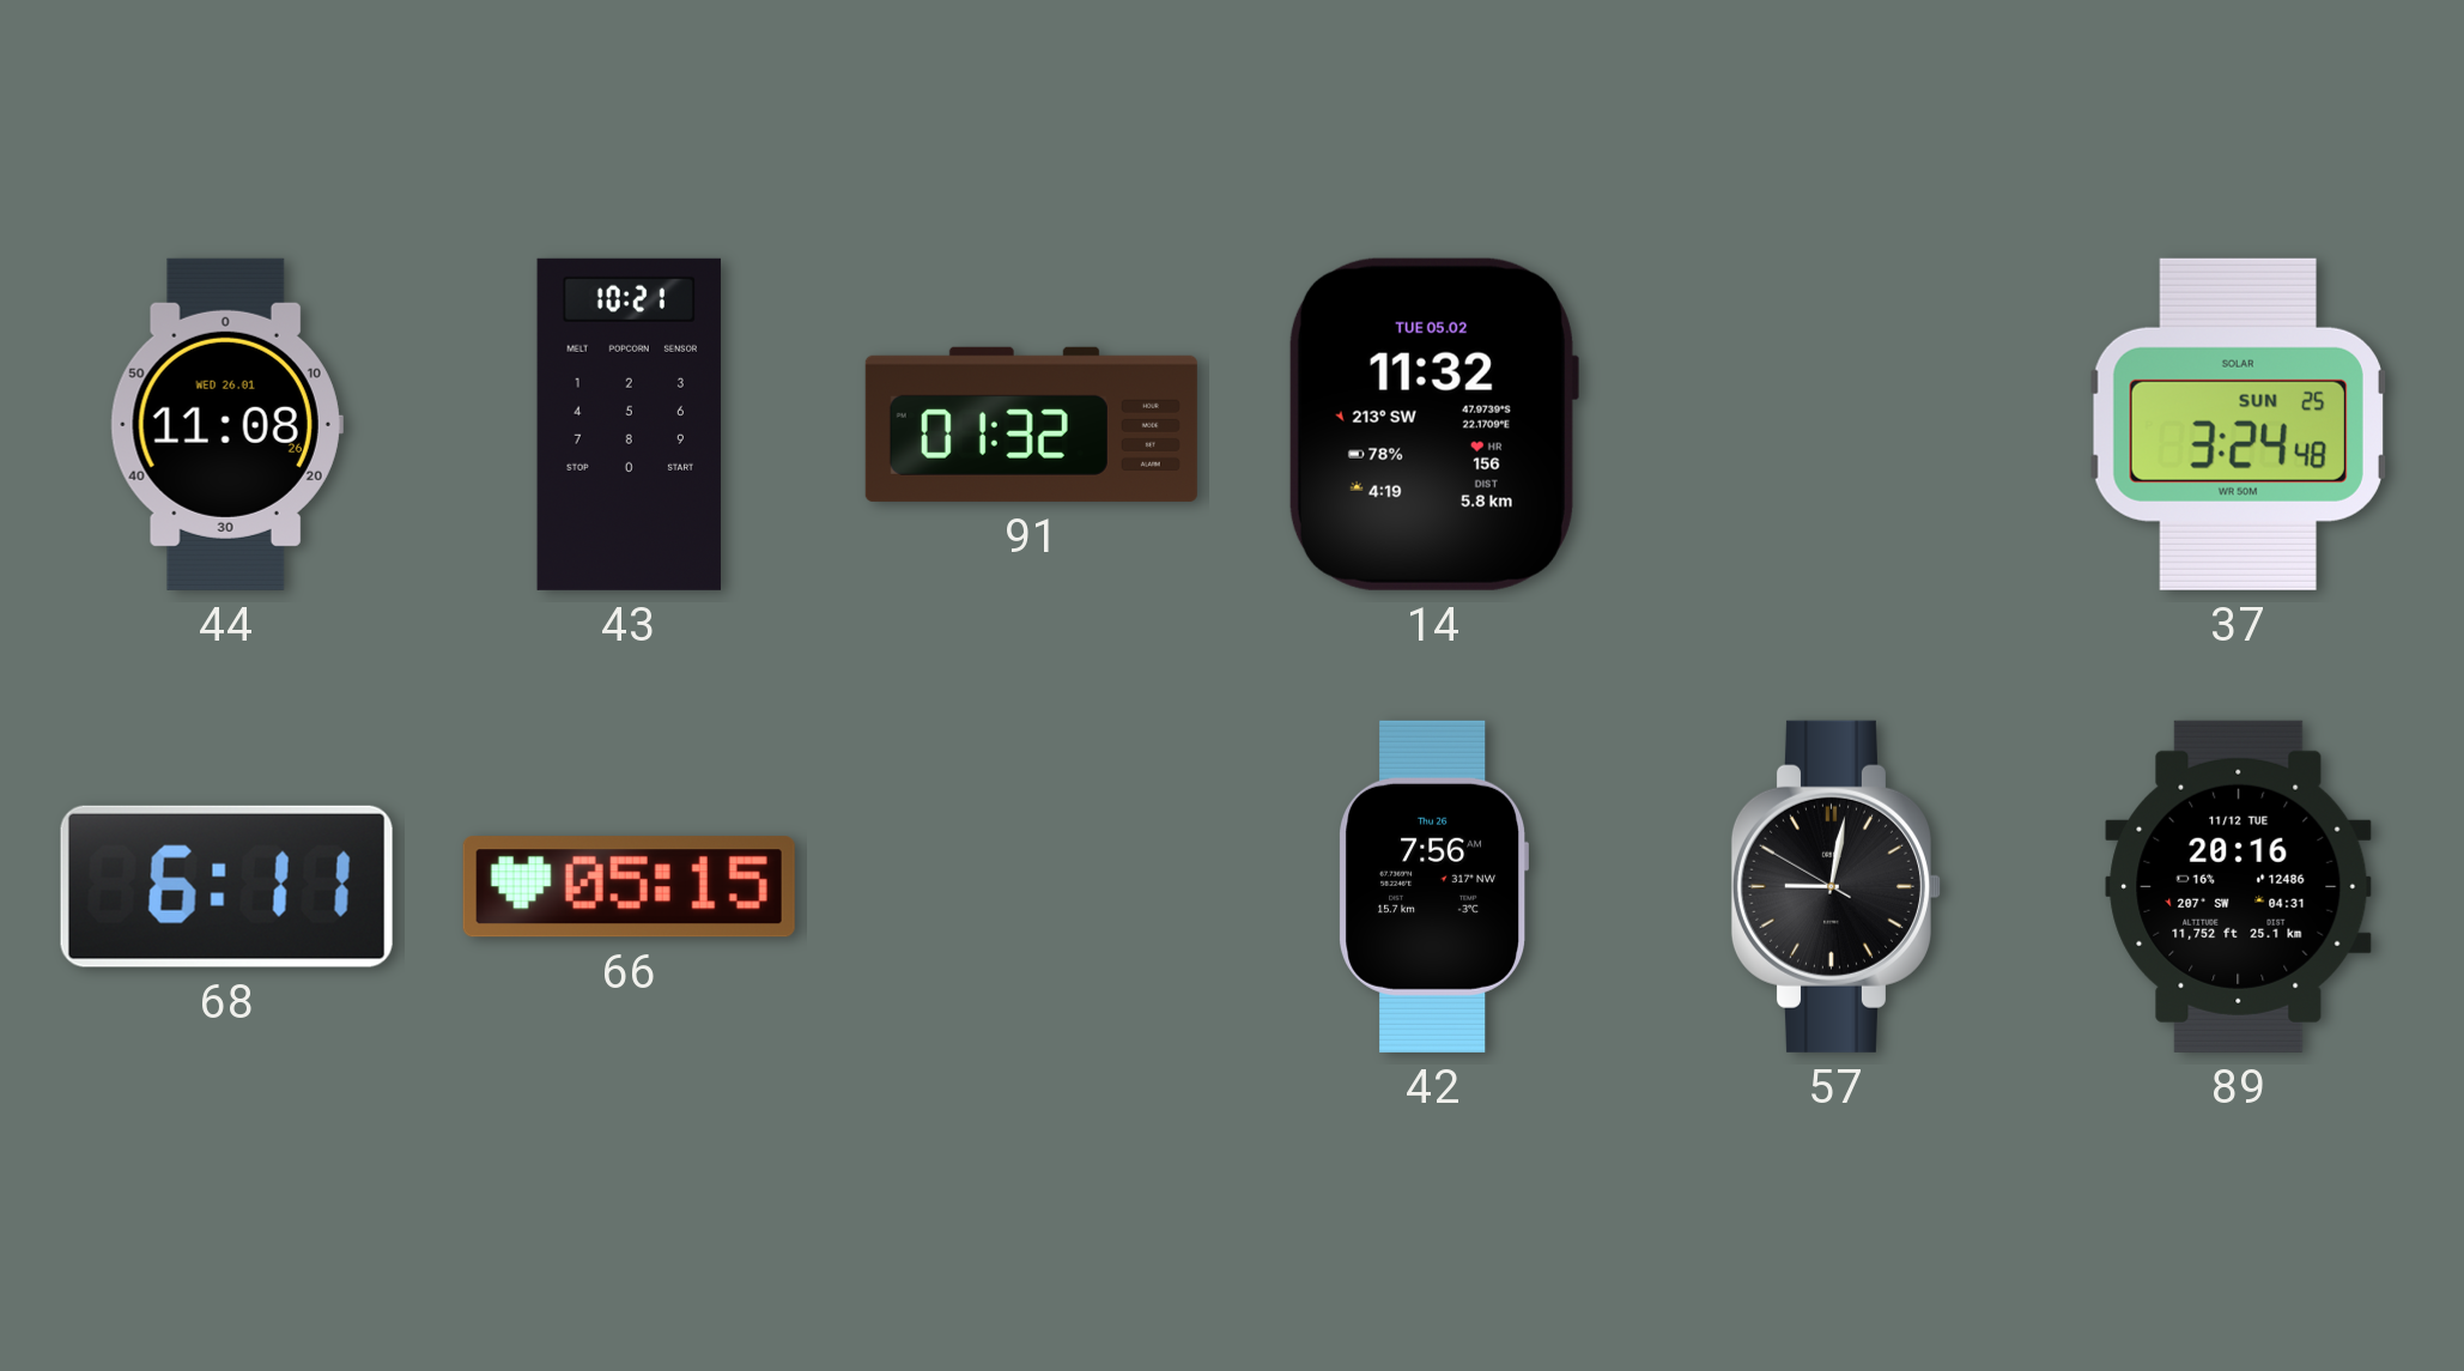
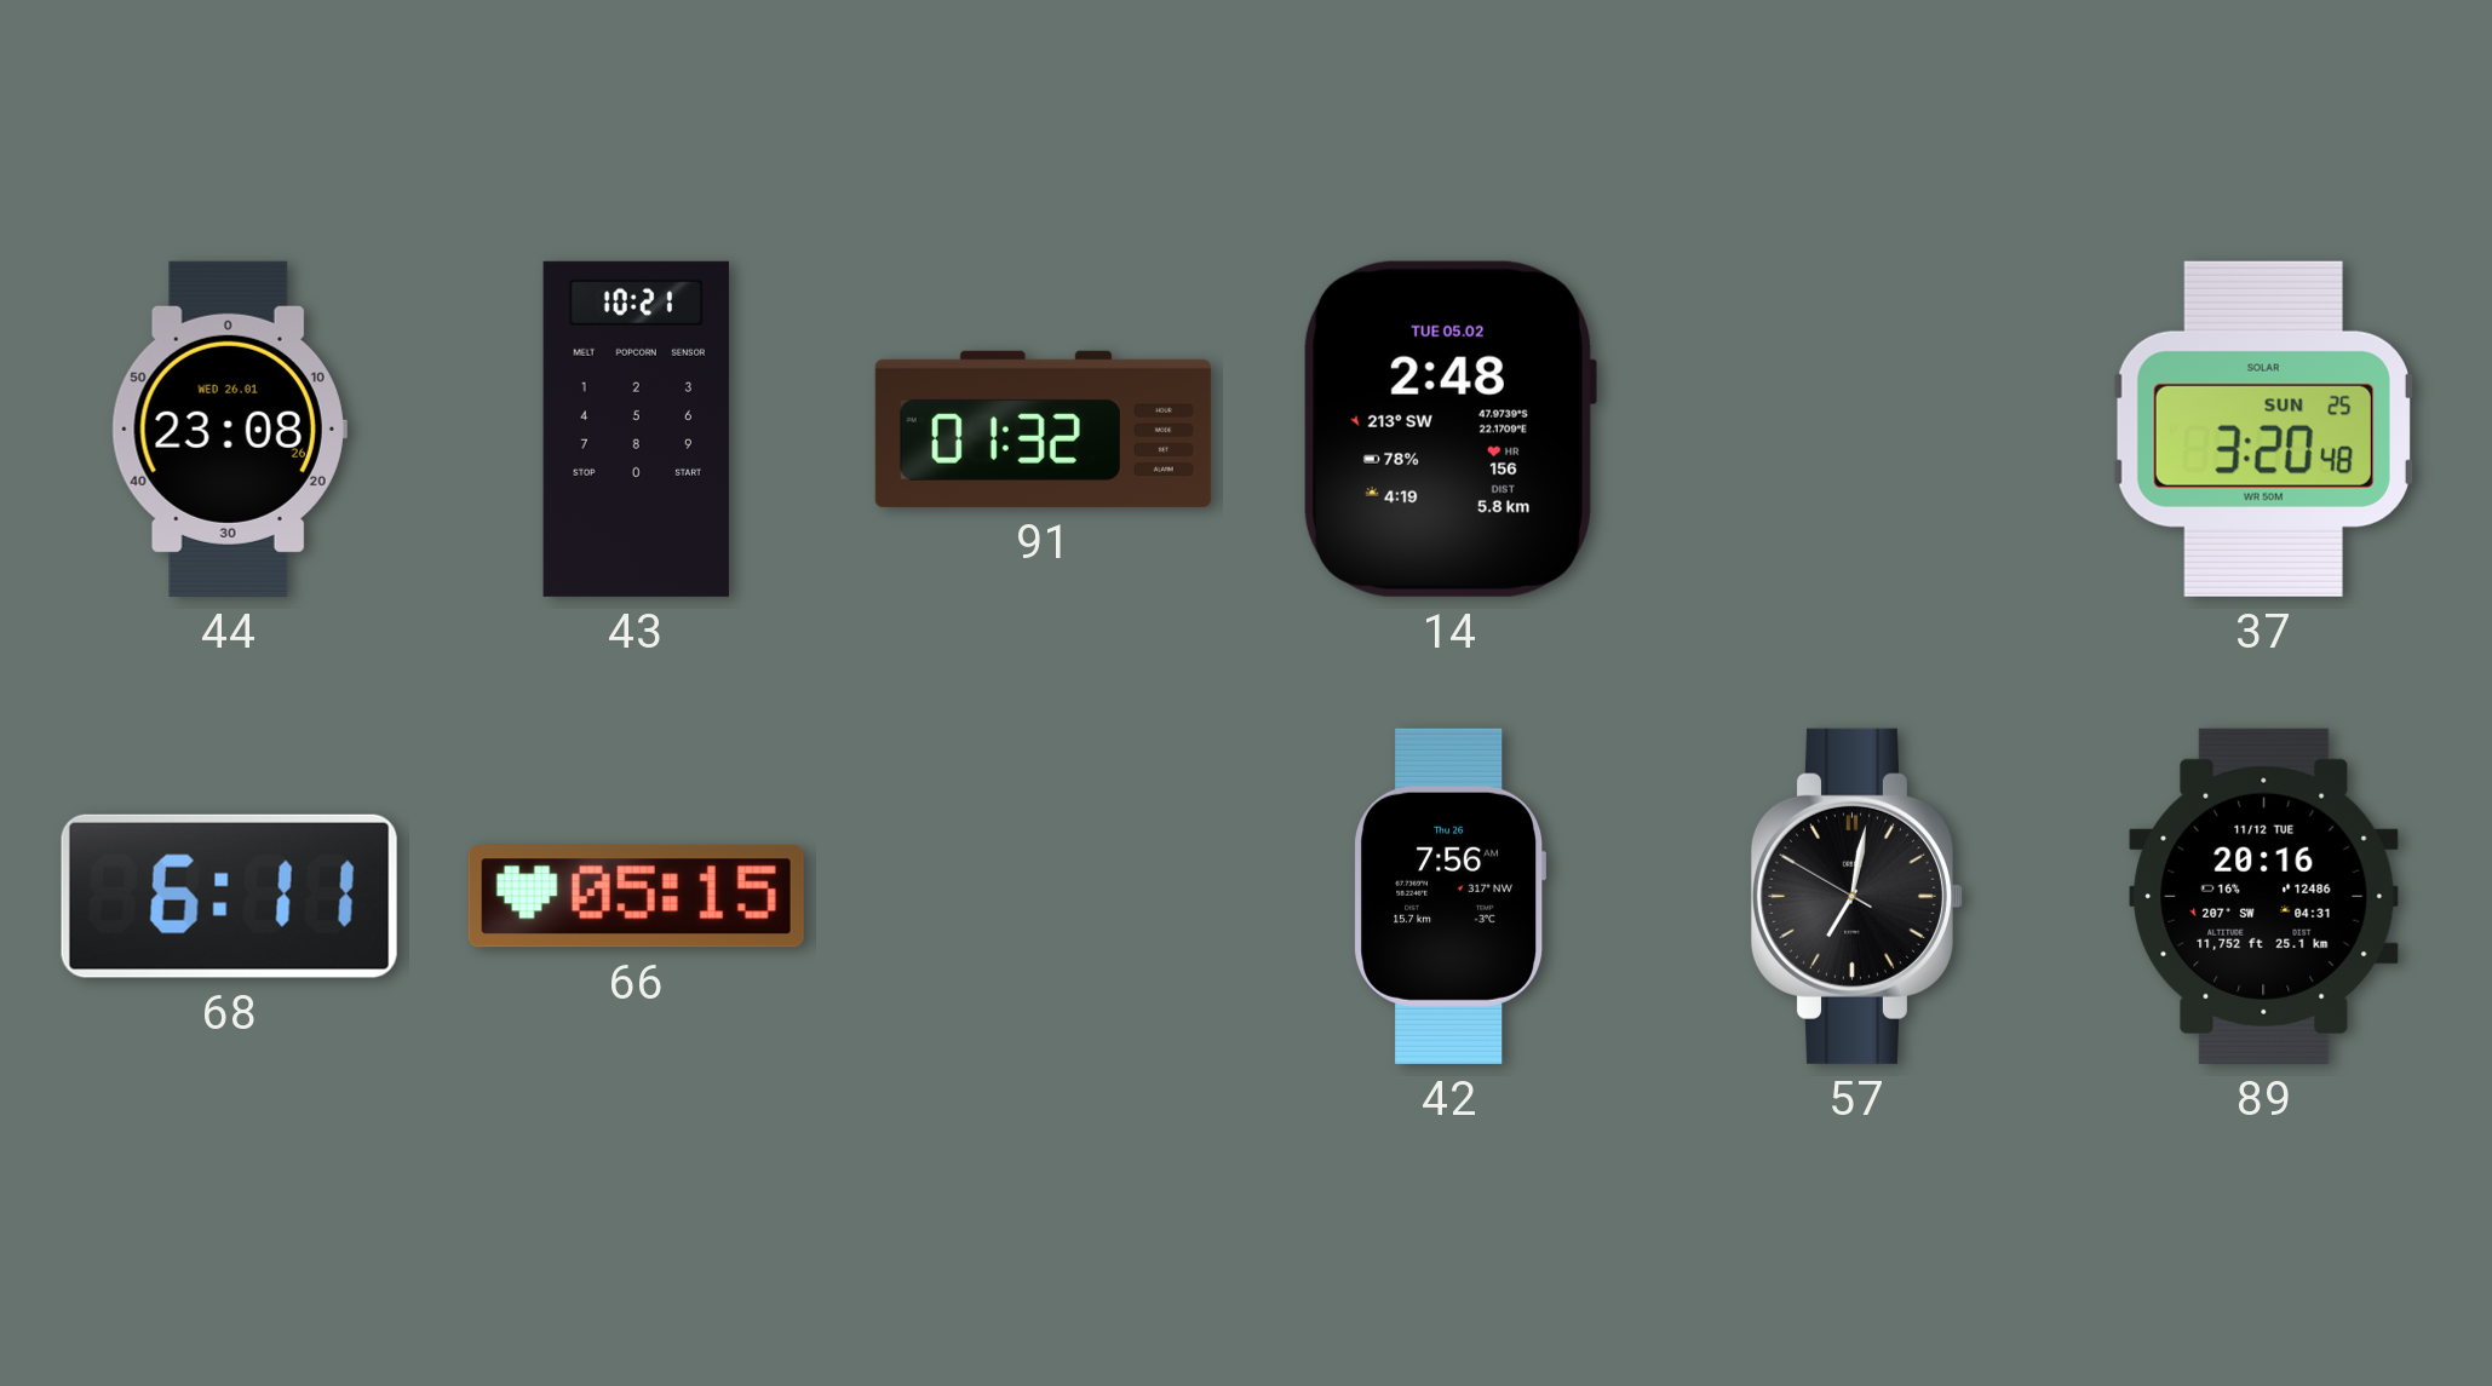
44: 11:08 -> 23:08
14: 11:32 -> 2:48
37: 3:24 -> 3:20
57: 9:01 -> 7:01
